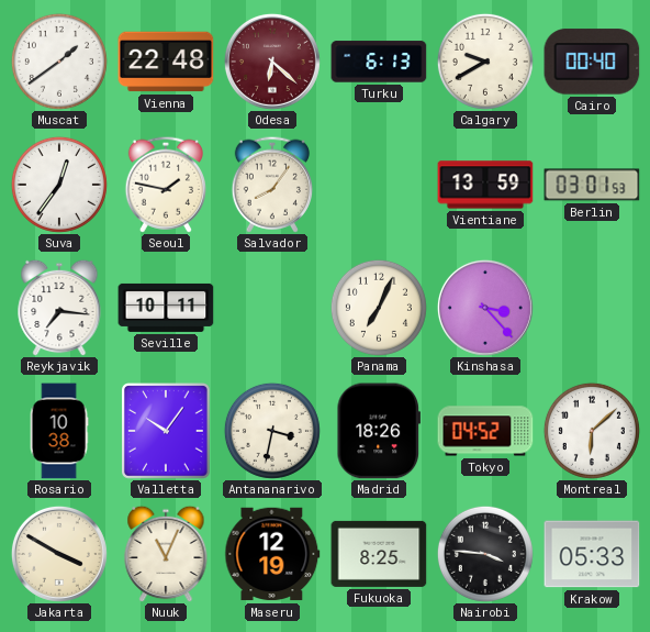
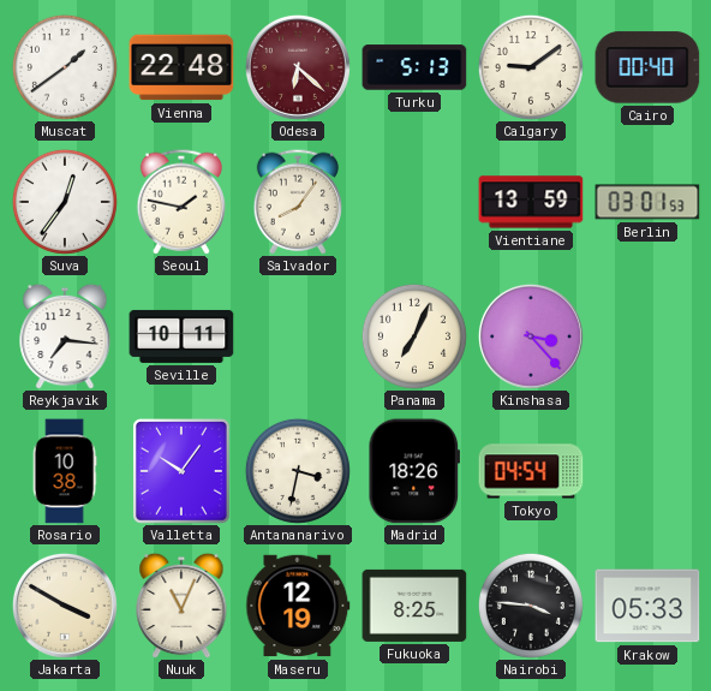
Turku: 6:13 -> 5:13
Calgary: 9:40 -> 9:09
Tokyo: 04:52 -> 04:54
Montreal: 6:08 -> none
